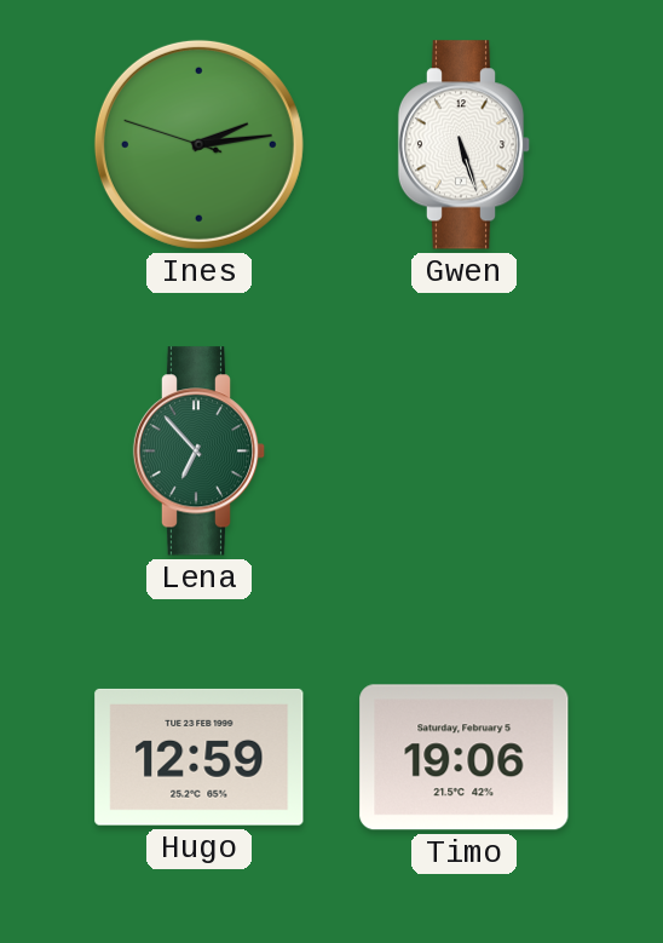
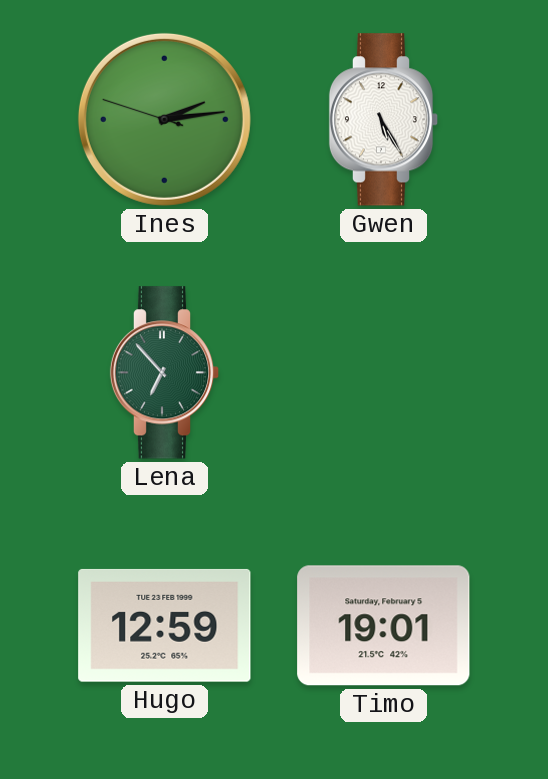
Gwen: 5:27 -> 5:25
Timo: 19:06 -> 19:01
